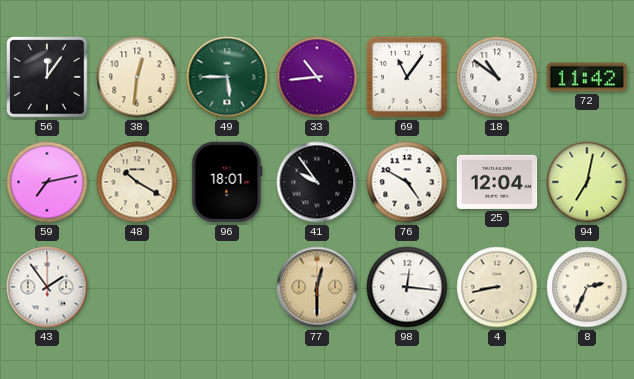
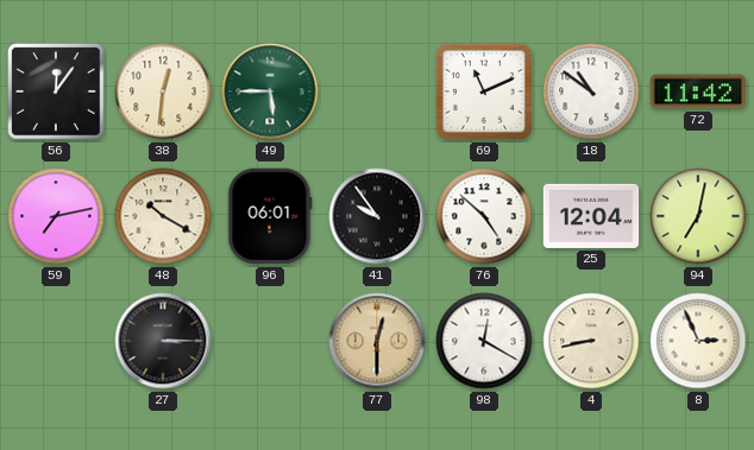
33: 10:44 -> none
69: 11:06 -> 11:11
96: 18:01 -> 06:01
76: 4:50 -> 4:52
43: 1:54 -> none
27: none -> 3:15
98: 12:16 -> 12:20
8: 2:34 -> 2:56
